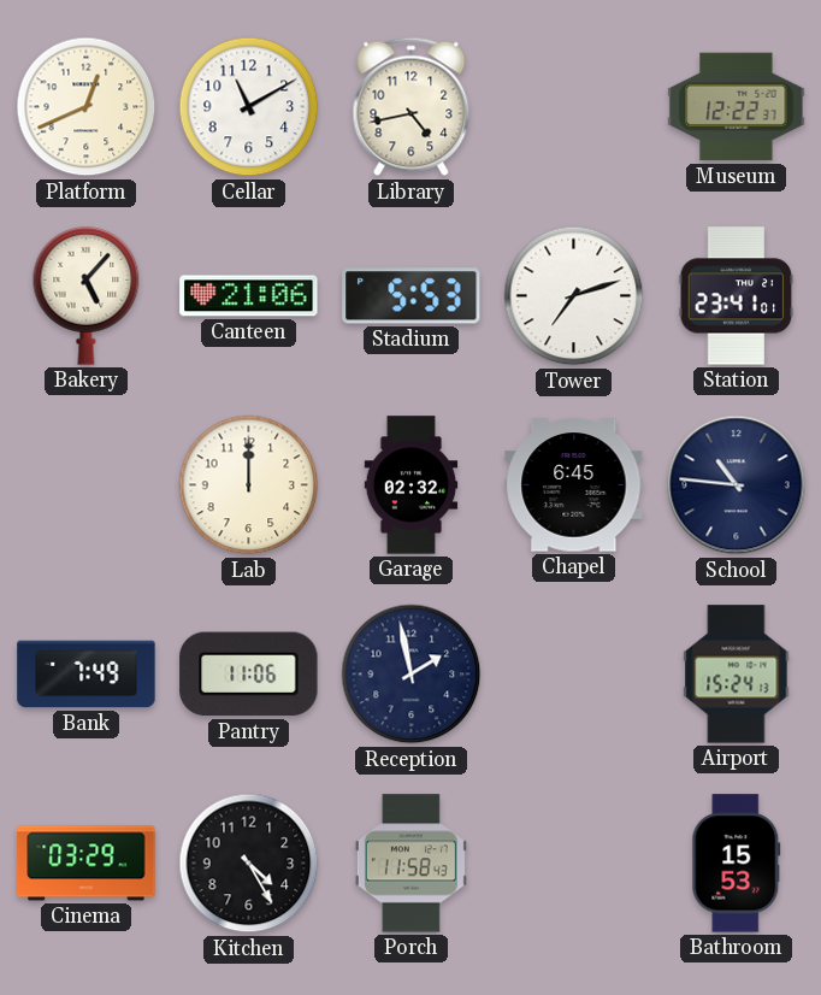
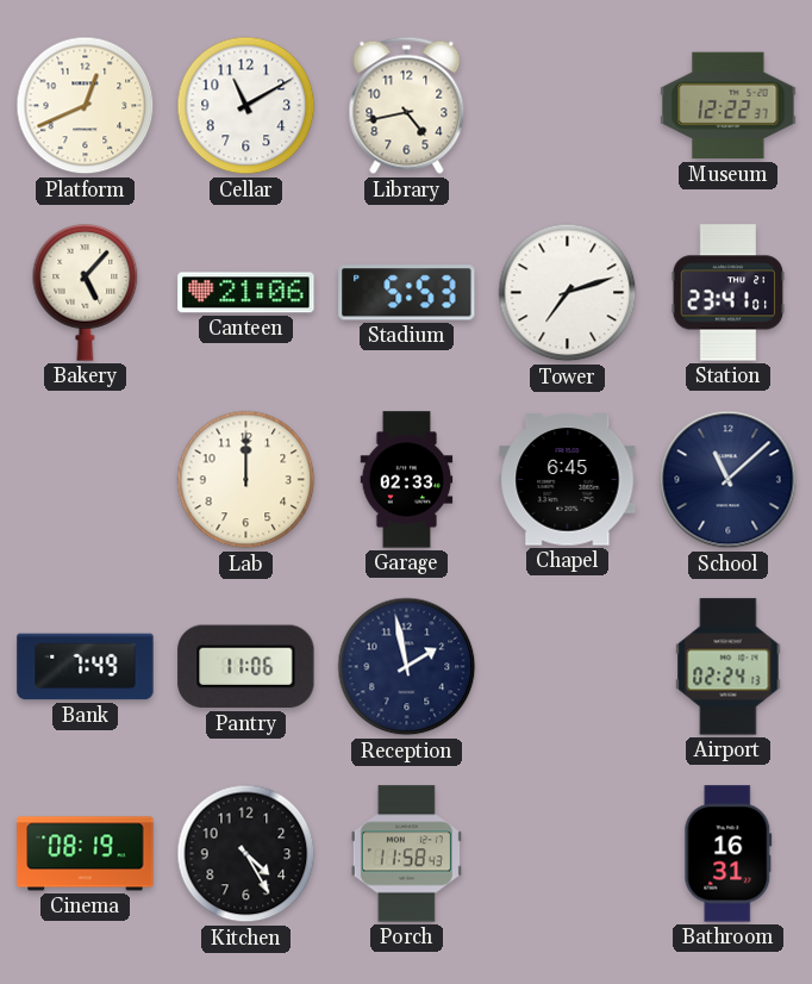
Garage: 02:32 -> 02:33
School: 10:46 -> 11:08
Airport: 15:24 -> 02:24
Cinema: 03:29 -> 08:19
Bathroom: 15:53 -> 16:31
